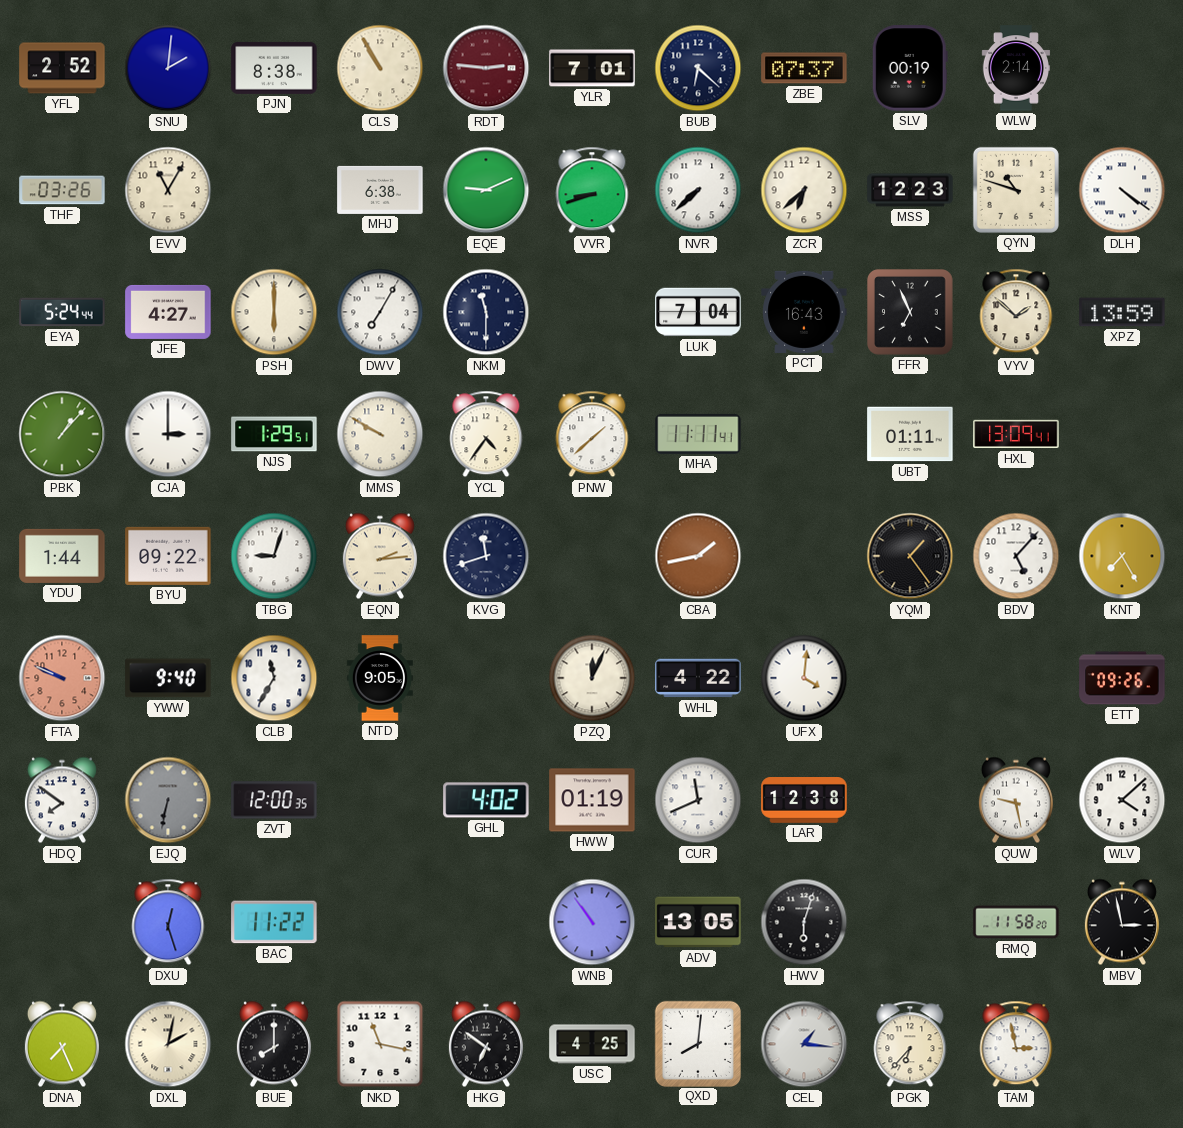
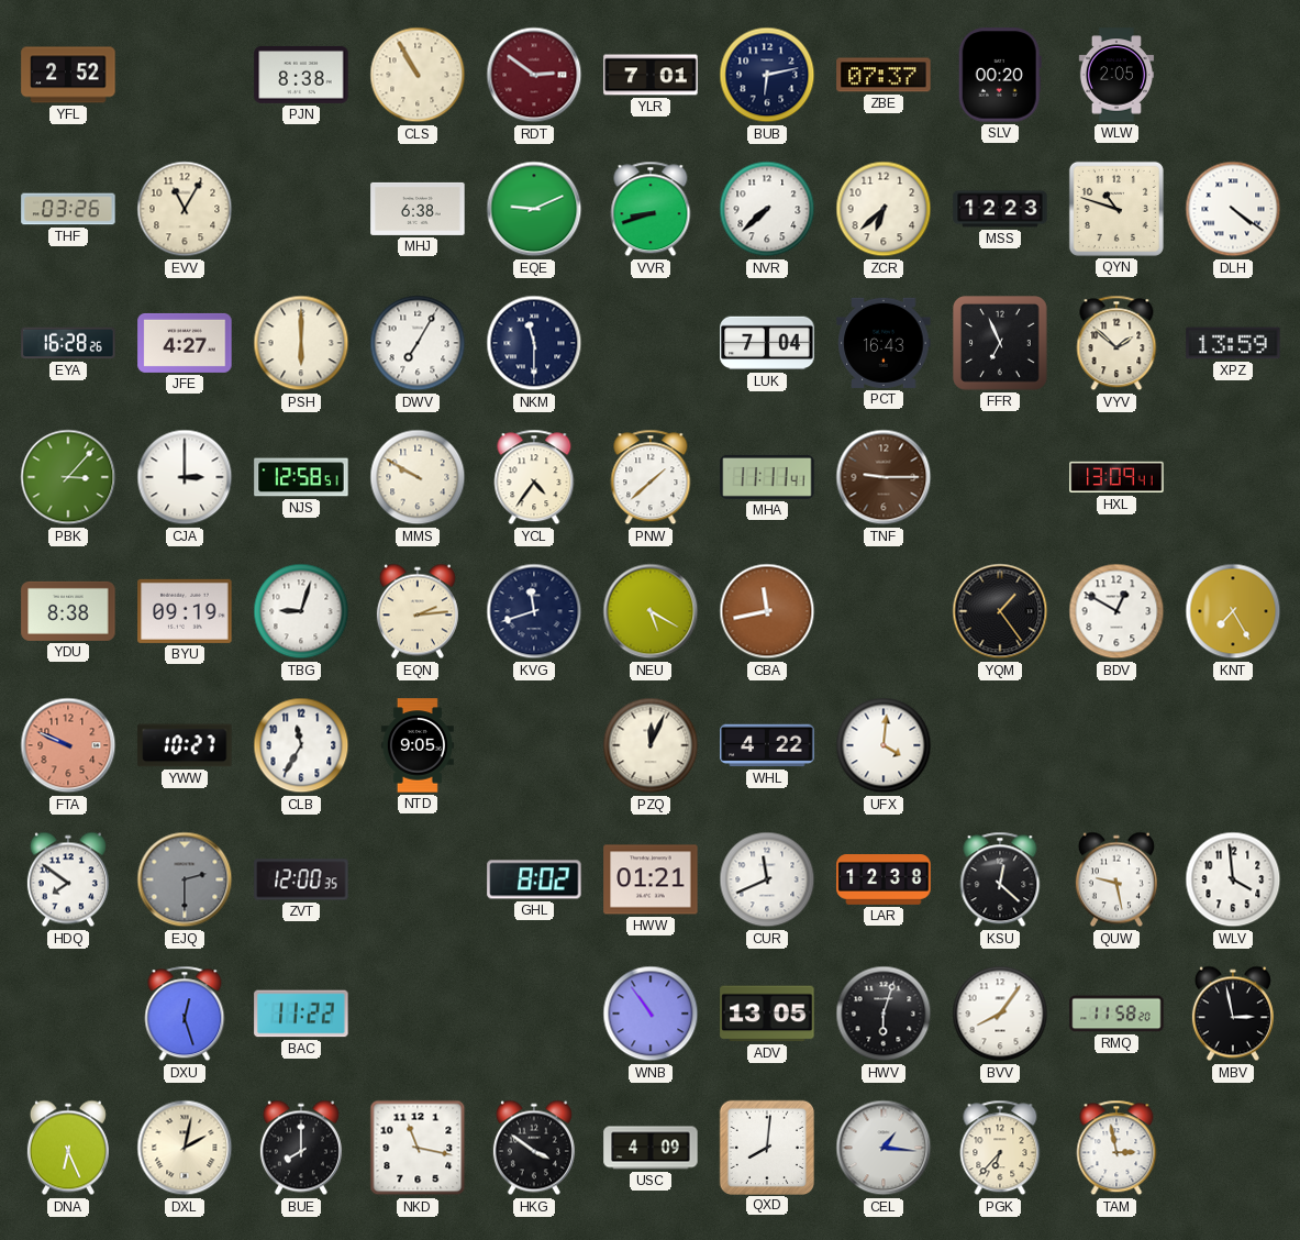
SNU: 2:01 -> none
RDT: 2:46 -> 2:51
BUB: 6:22 -> 6:13
SLV: 00:19 -> 00:20
WLW: 2:14 -> 2:05
EYA: 5:24 -> 16:28
PBK: 1:07 -> 3:07
NJS: 1:29 -> 12:58
TNF: none -> 9:15
UBT: 01:11 -> none
YDU: 1:44 -> 8:38
BYU: 09:22 -> 09:19
NEU: none -> 5:20
CBA: 1:43 -> 11:43
BDV: 5:07 -> 12:50
YWW: 9:40 -> 10:27
ETT: 09:26 -> none
EJQ: 6:32 -> 2:30
GHL: 4:02 -> 8:02
HWW: 01:19 -> 01:21
KSU: none -> 12:22
WLV: 4:08 -> 3:59
BVV: none -> 8:06
DNA: 7:26 -> 6:26
HKG: 6:51 -> 3:51
USC: 4:25 -> 4:09
